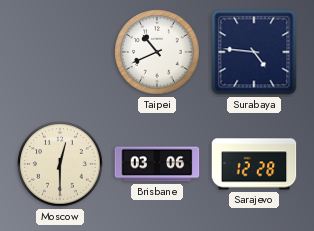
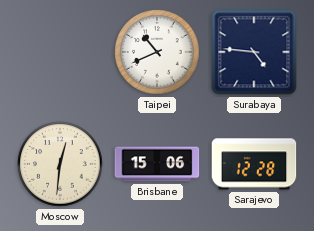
Moscow: 12:30 -> 12:31
Brisbane: 03:06 -> 15:06
